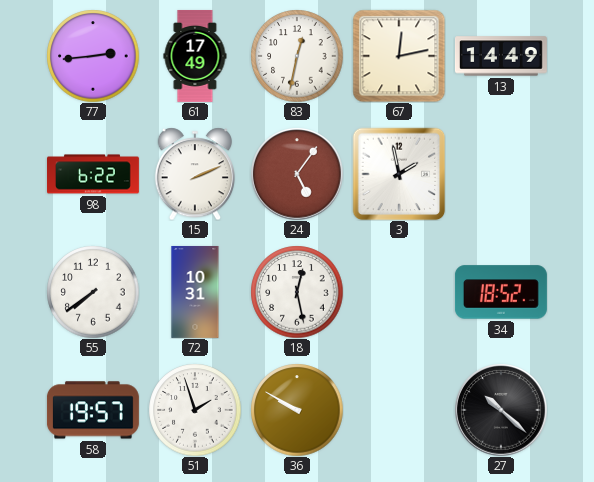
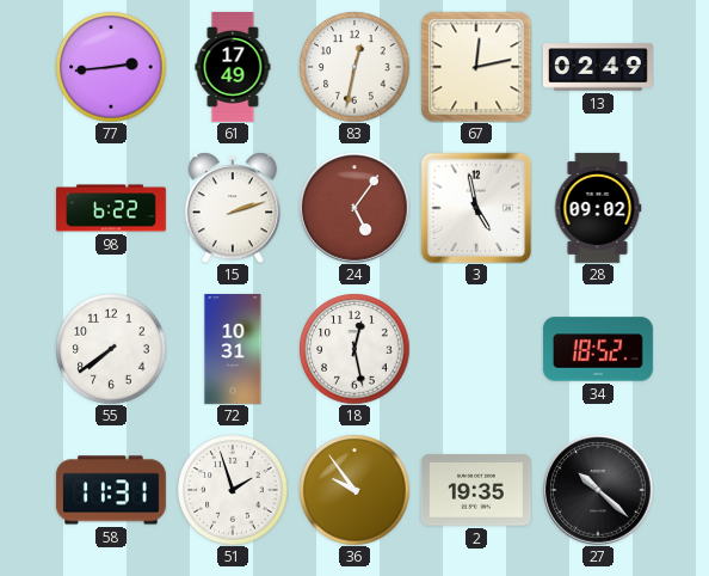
13: 14:49 -> 02:49
15: 2:11 -> 2:12
3: 1:58 -> 4:58
28: none -> 09:02
58: 19:57 -> 11:31
36: 9:50 -> 9:54
2: none -> 19:35
